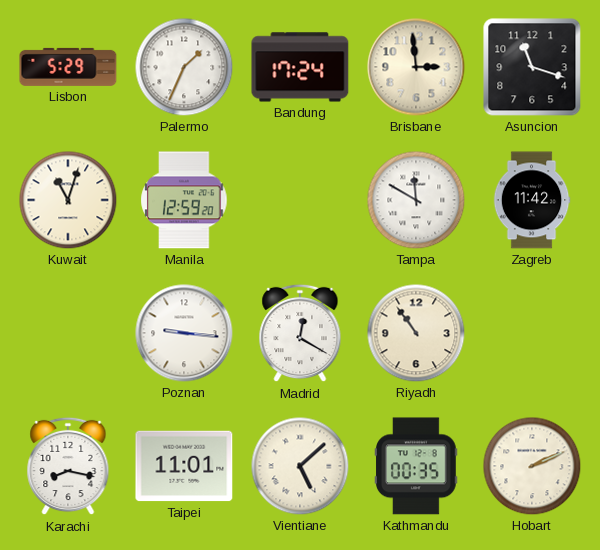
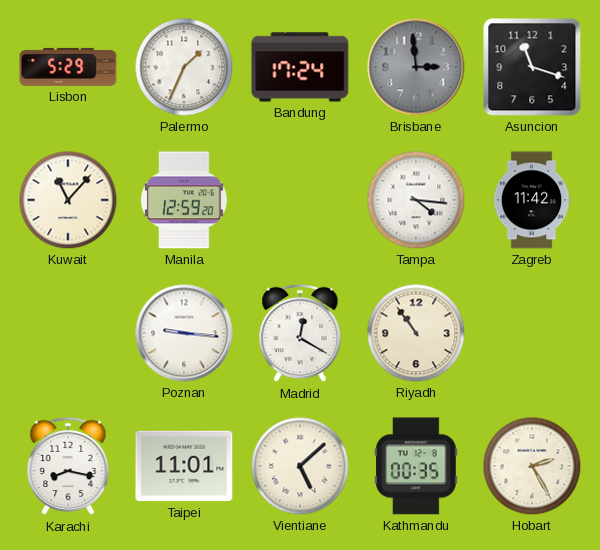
Brisbane dial: cream -> grey
Kuwait: 11:03 -> 11:07
Tampa: 11:50 -> 4:16
Hobart: 2:11 -> 2:25
